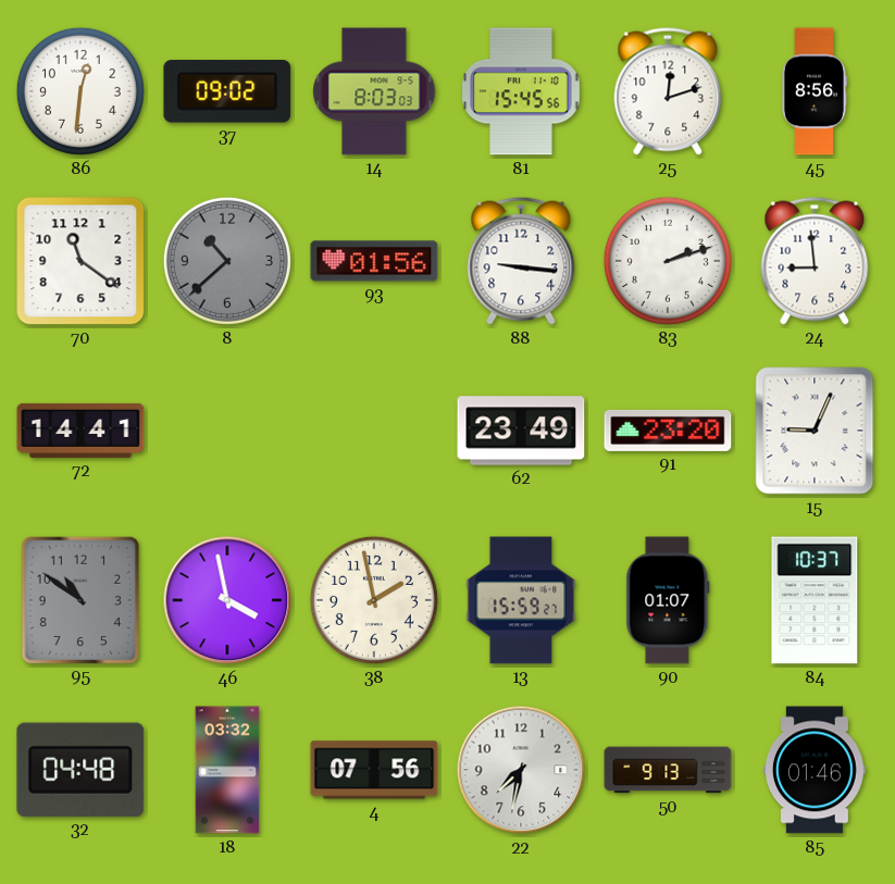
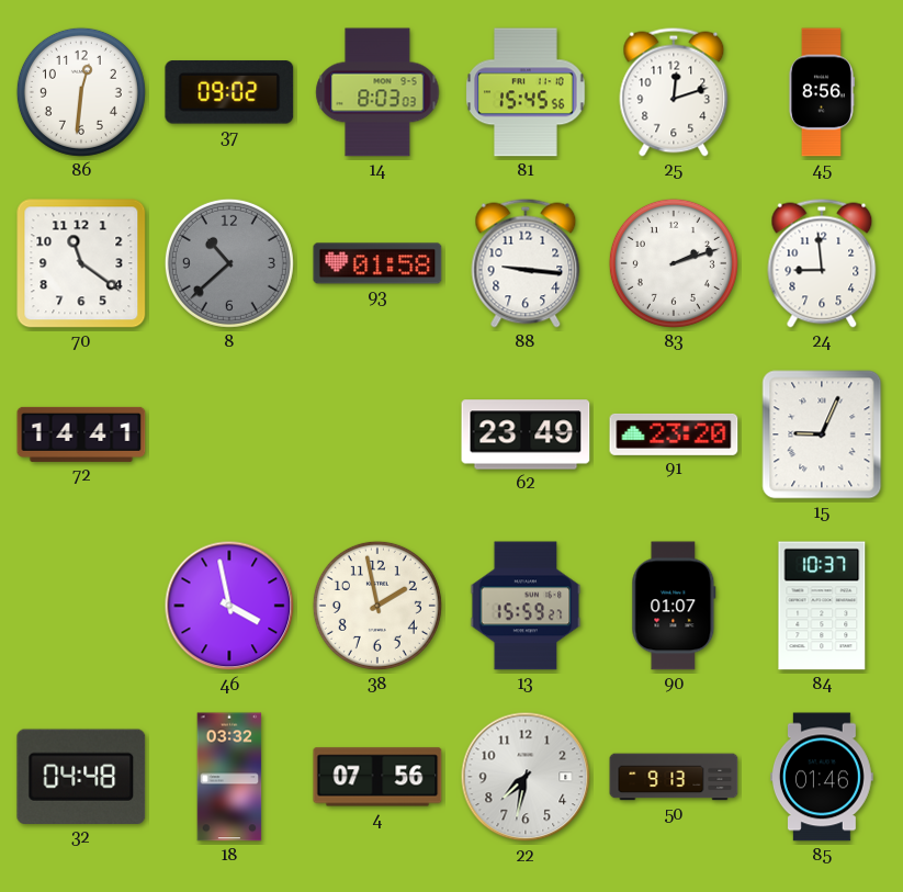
93: 01:56 -> 01:58
95: 10:51 -> none
